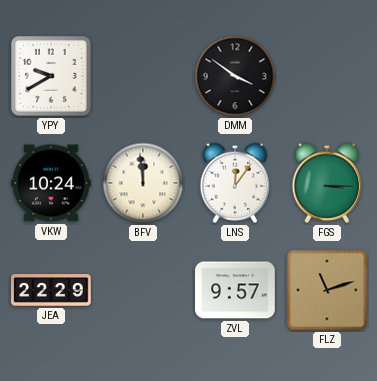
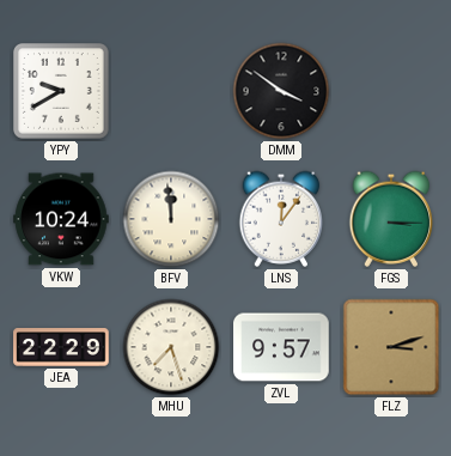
MHU: none -> 7:27
FLZ: 11:12 -> 3:12
